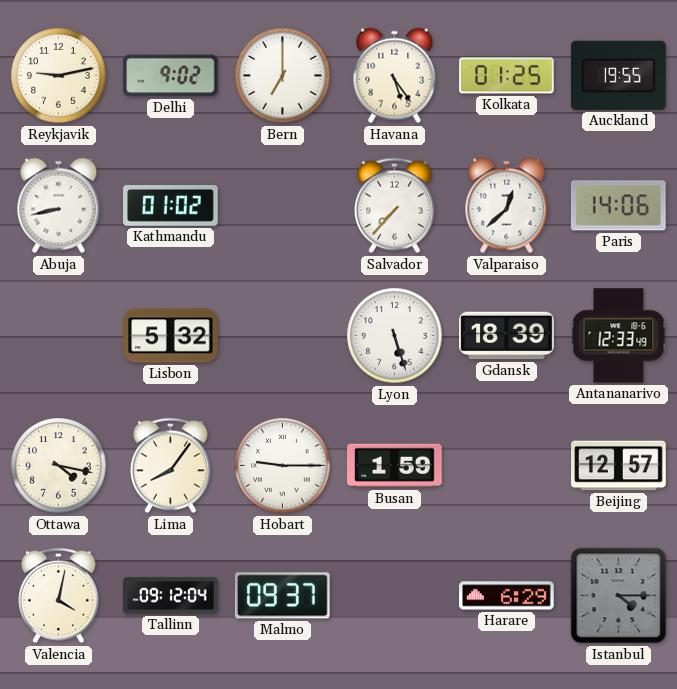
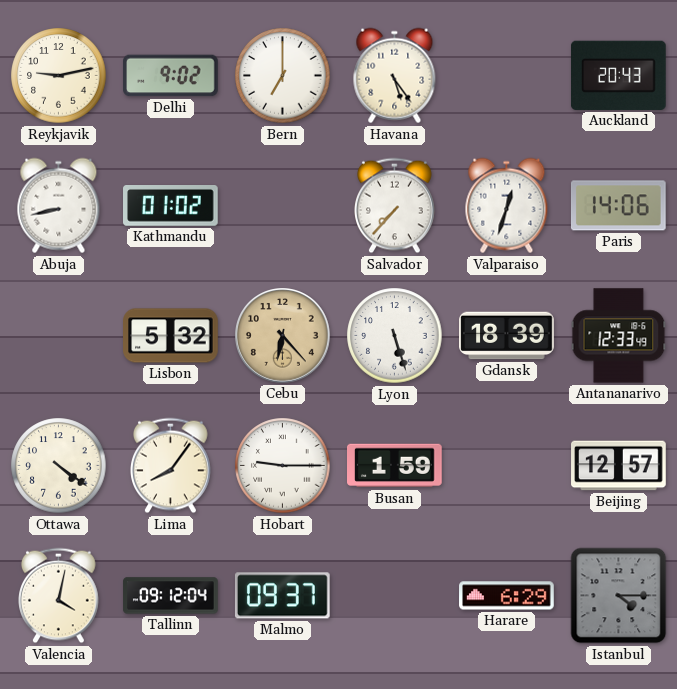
Kolkata: 01:25 -> none
Auckland: 19:55 -> 20:43
Valparaiso: 12:38 -> 12:33
Cebu: none -> 6:23
Ottawa: 4:17 -> 4:21
